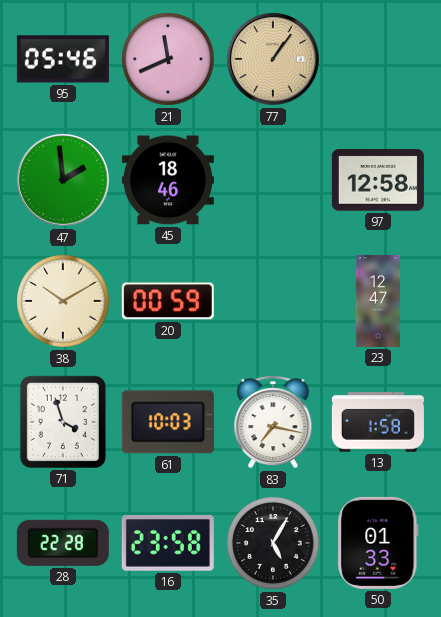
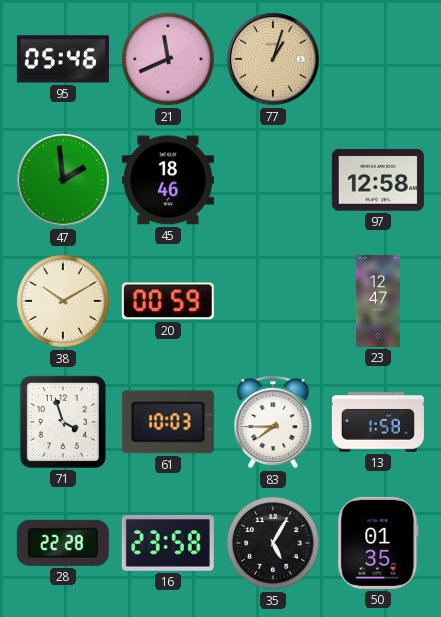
77: 1:06 -> 1:03
83: 7:17 -> 7:45
50: 01:33 -> 01:35
